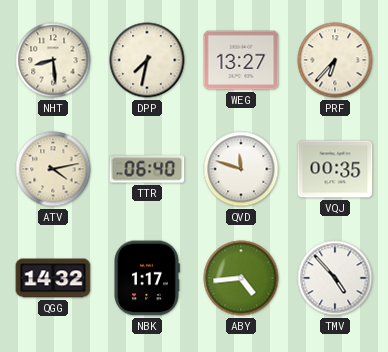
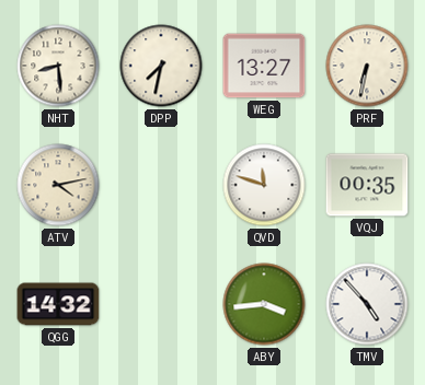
PRF: 6:37 -> 6:32
TTR: 06:40 -> none
NBK: 1:17 -> none
ABY: 4:44 -> 3:44
